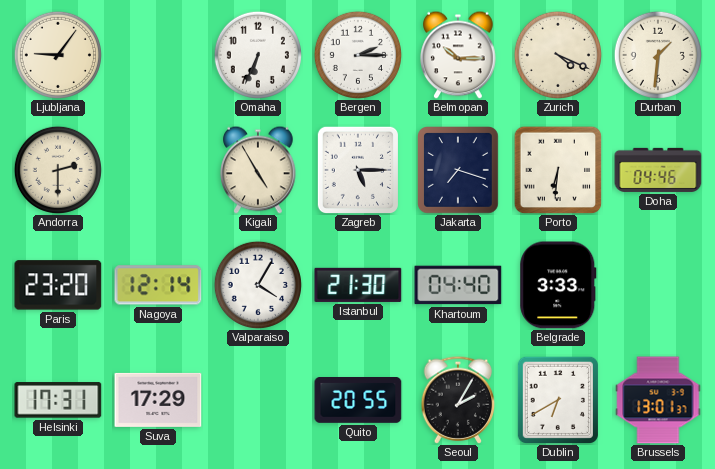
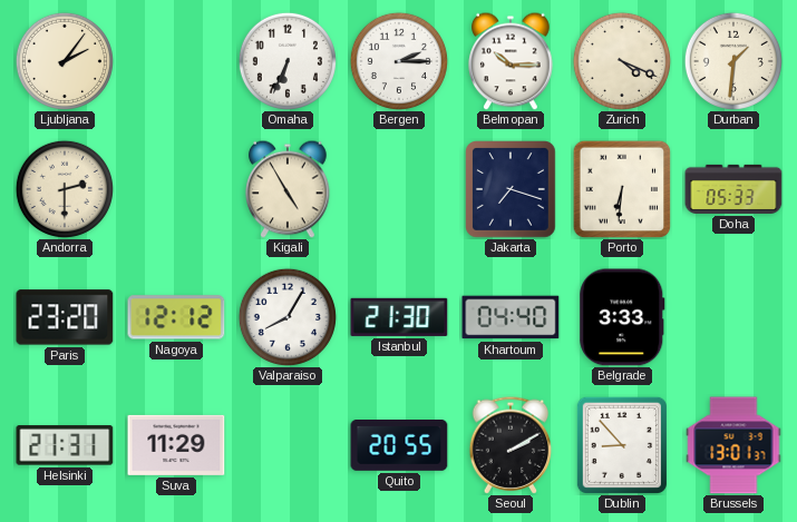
Ljubljana: 9:06 -> 2:06
Zagreb: 5:15 -> none
Doha: 04:46 -> 05:33
Nagoya: 12:14 -> 12:12
Valparaiso: 4:05 -> 8:05
Helsinki: 17:31 -> 21:31
Suva: 17:29 -> 11:29
Seoul: 2:05 -> 2:10
Dublin: 6:40 -> 8:53
